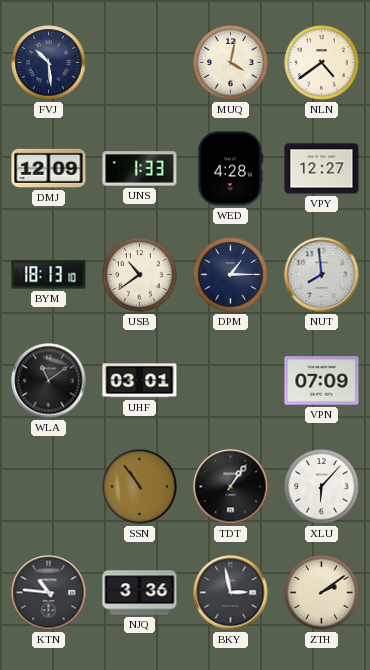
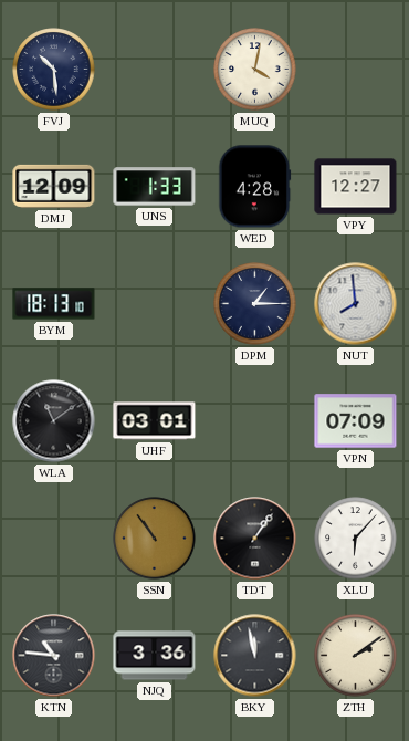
NLN: 4:39 -> none
USB: 10:39 -> none
BKY: 2:58 -> 11:58
